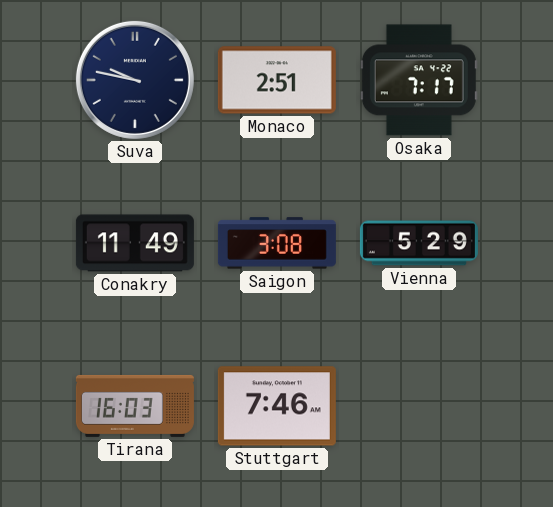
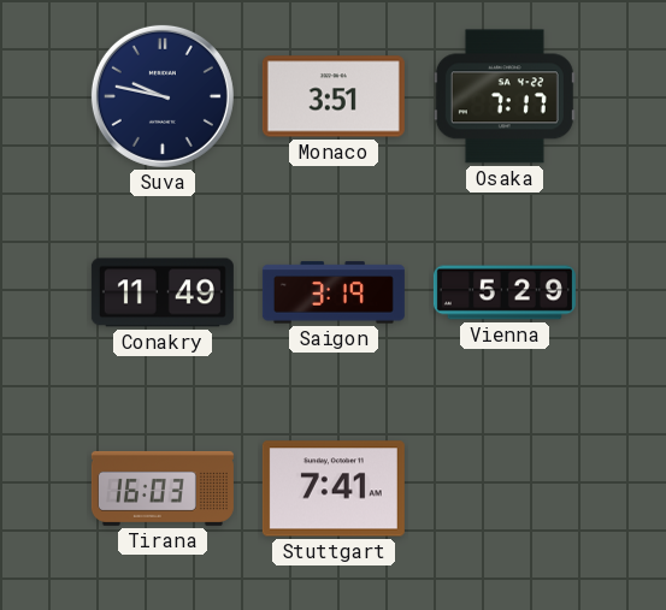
Monaco: 2:51 -> 3:51
Saigon: 3:08 -> 3:19
Stuttgart: 7:46 -> 7:41
